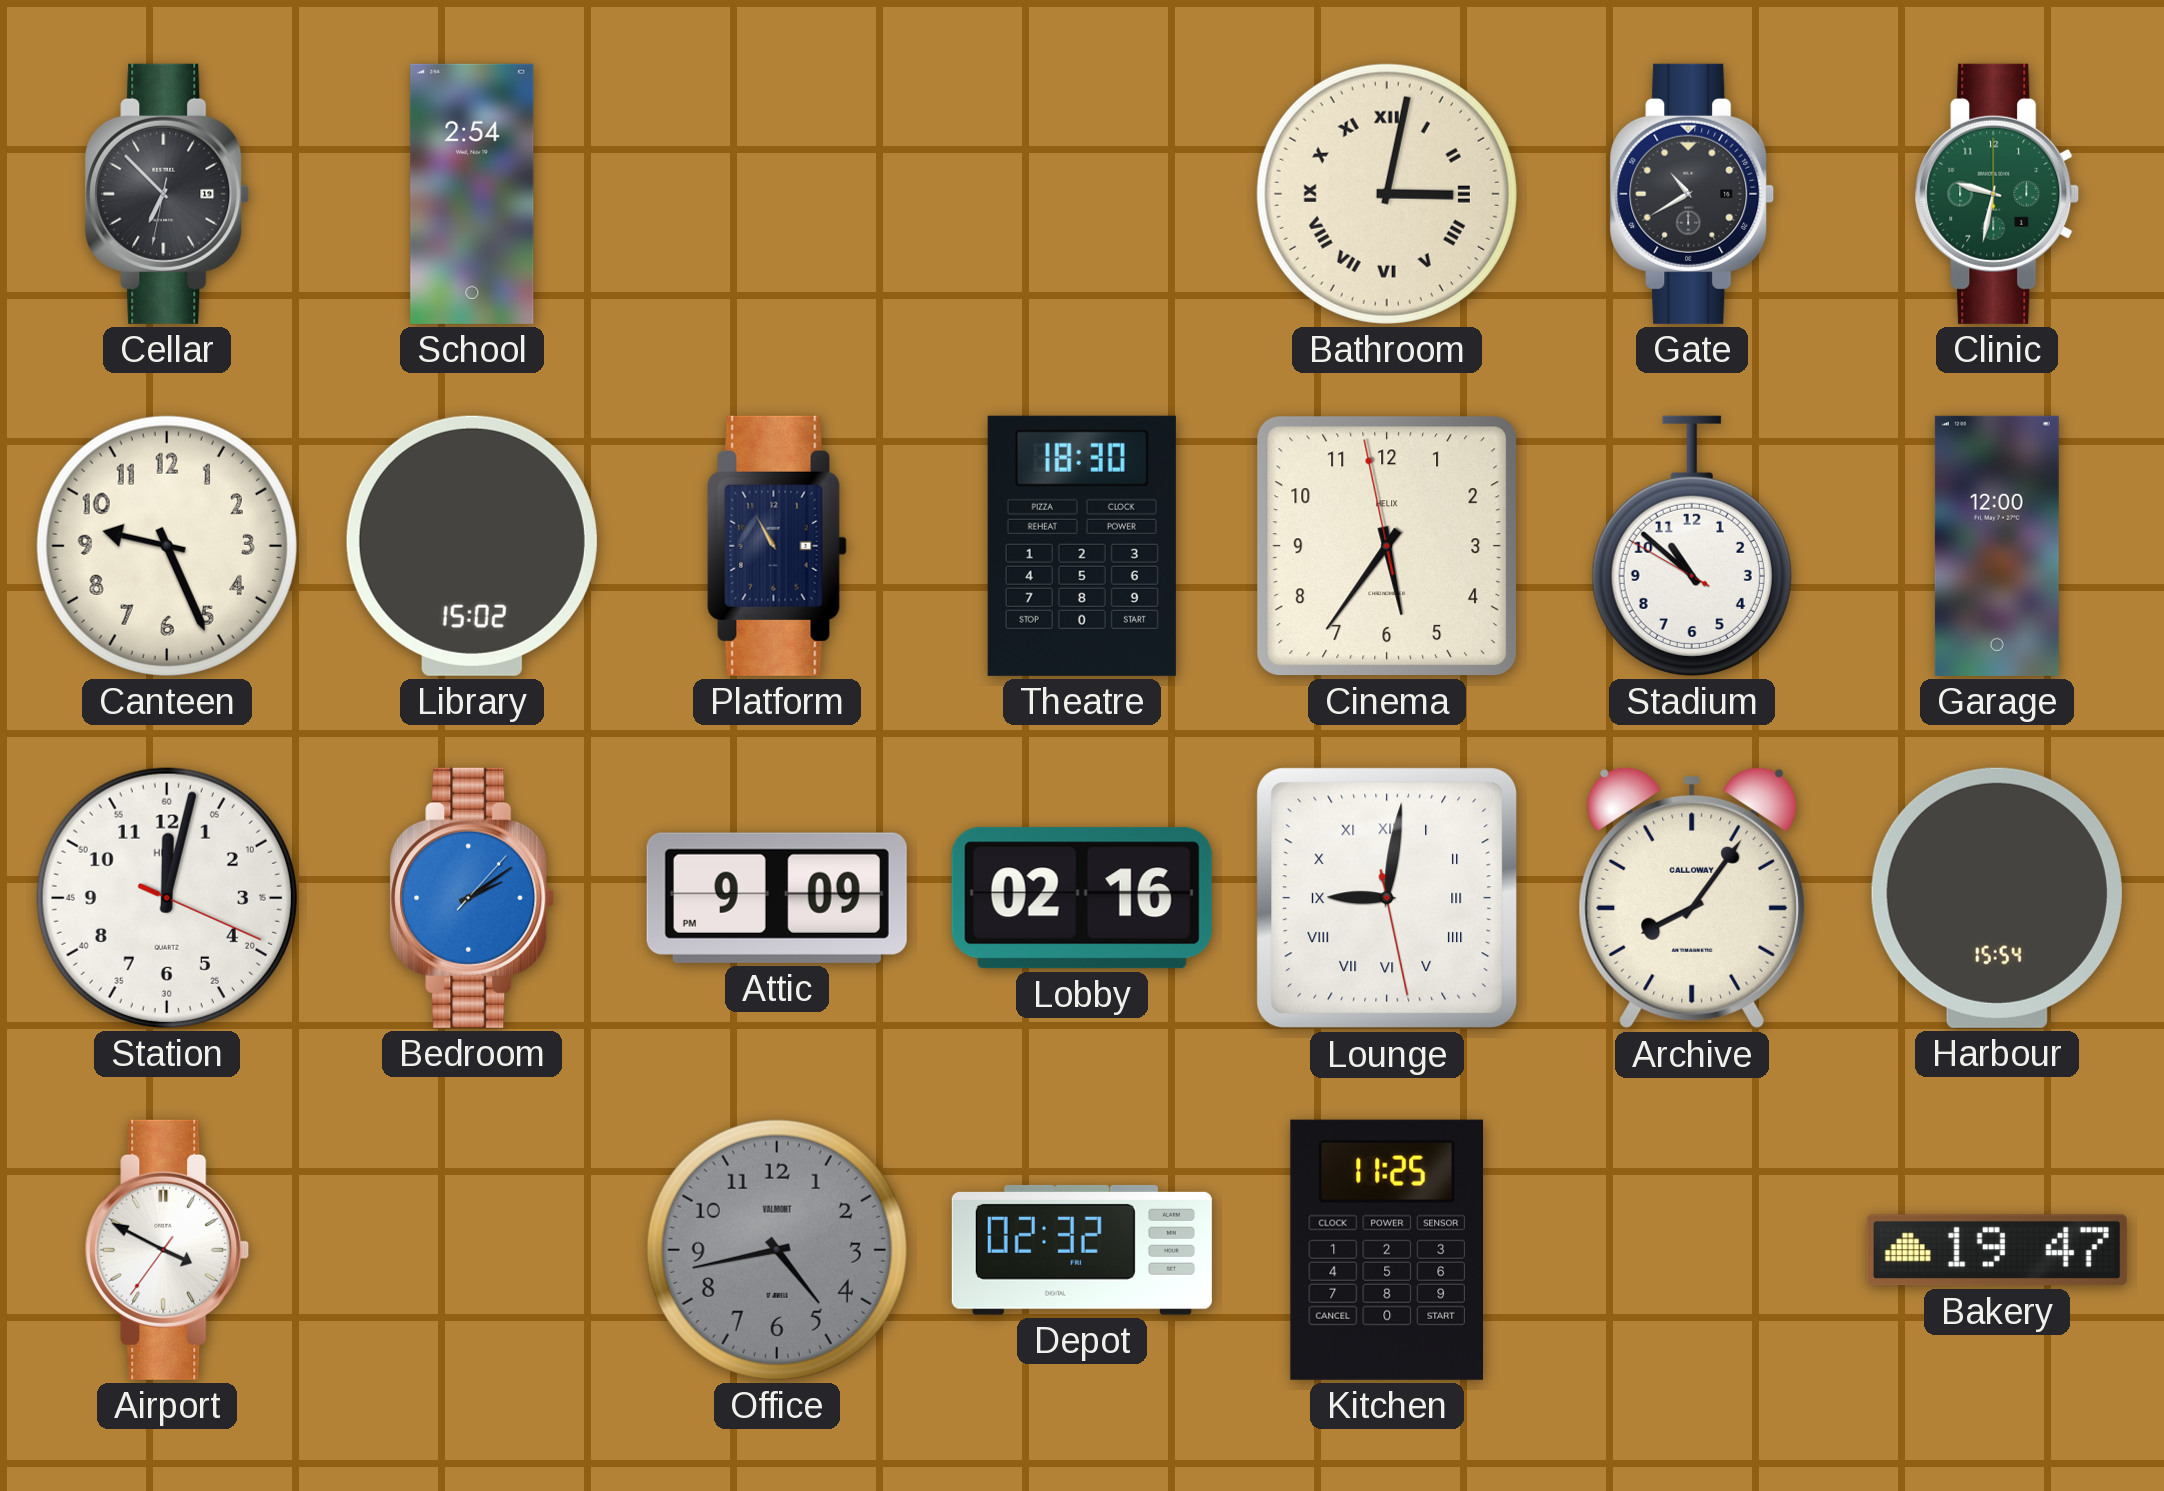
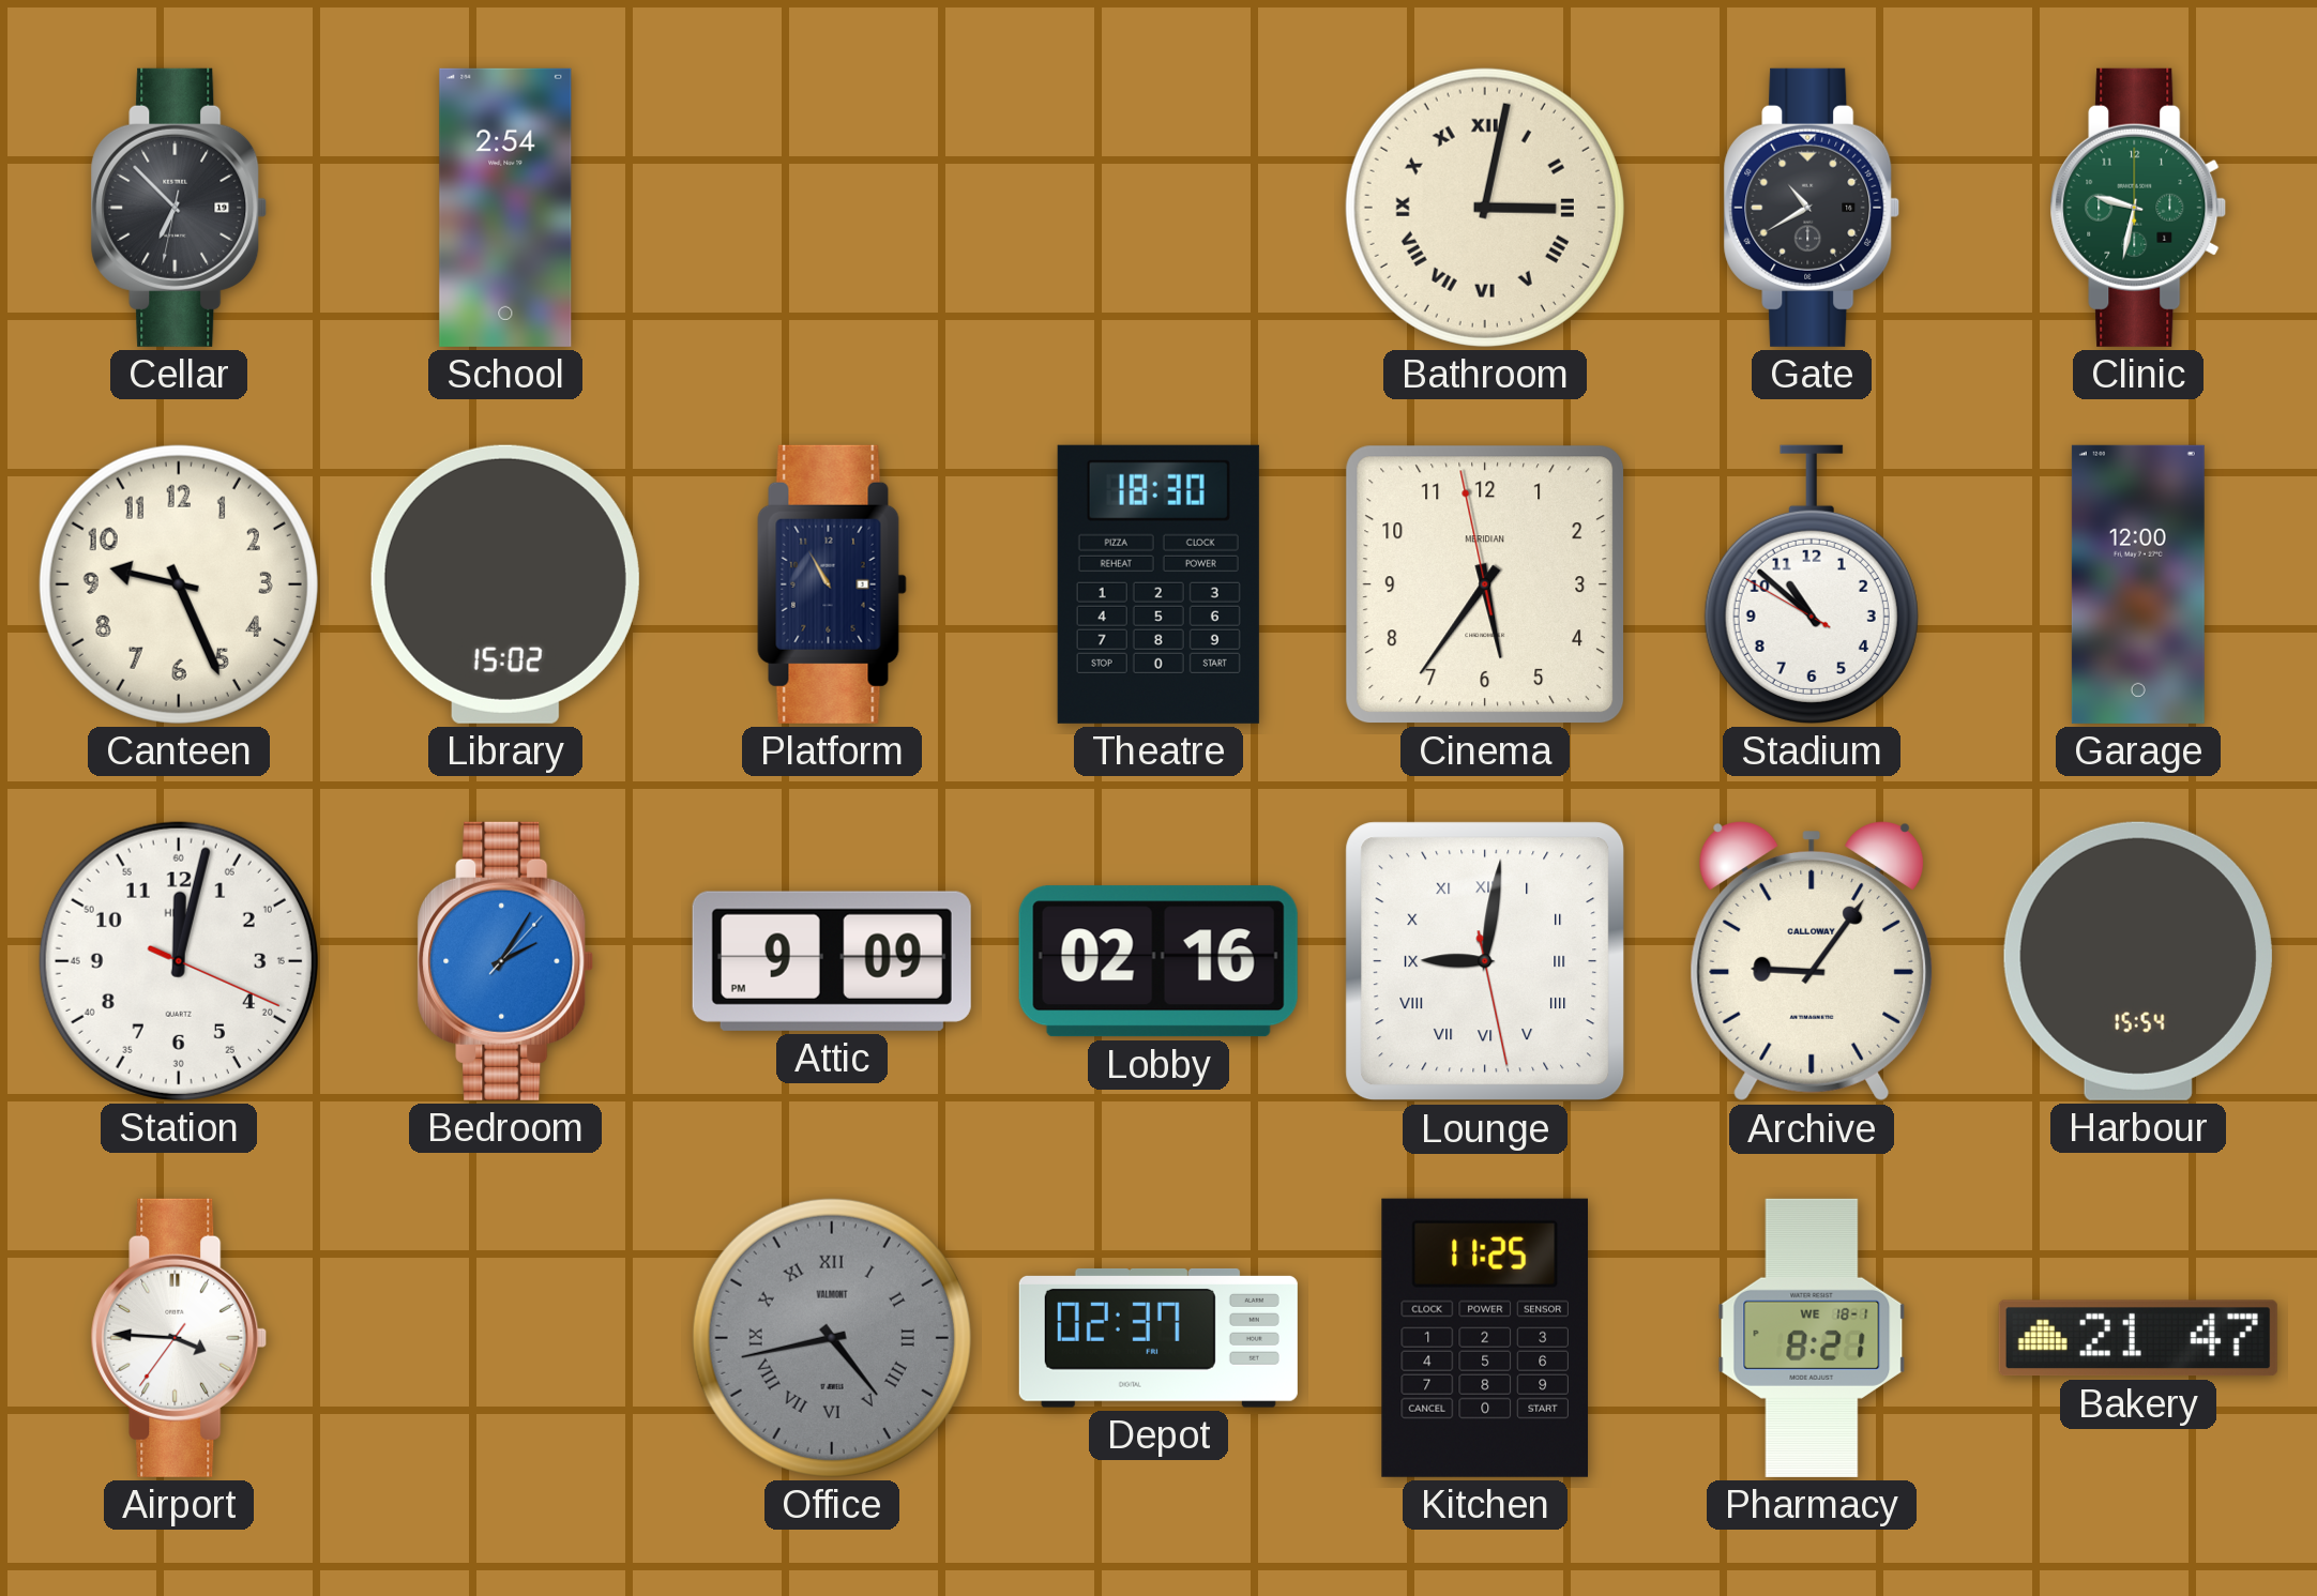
Cinema brand: HELIX -> MERIDIAN
Bedroom: 2:09 -> 2:05
Archive: 8:06 -> 9:06
Airport: 3:49 -> 3:45
Office numerals: Arabic -> Roman
Depot: 02:32 -> 02:37
Pharmacy: none -> 8:21
Bakery: 19:47 -> 21:47
